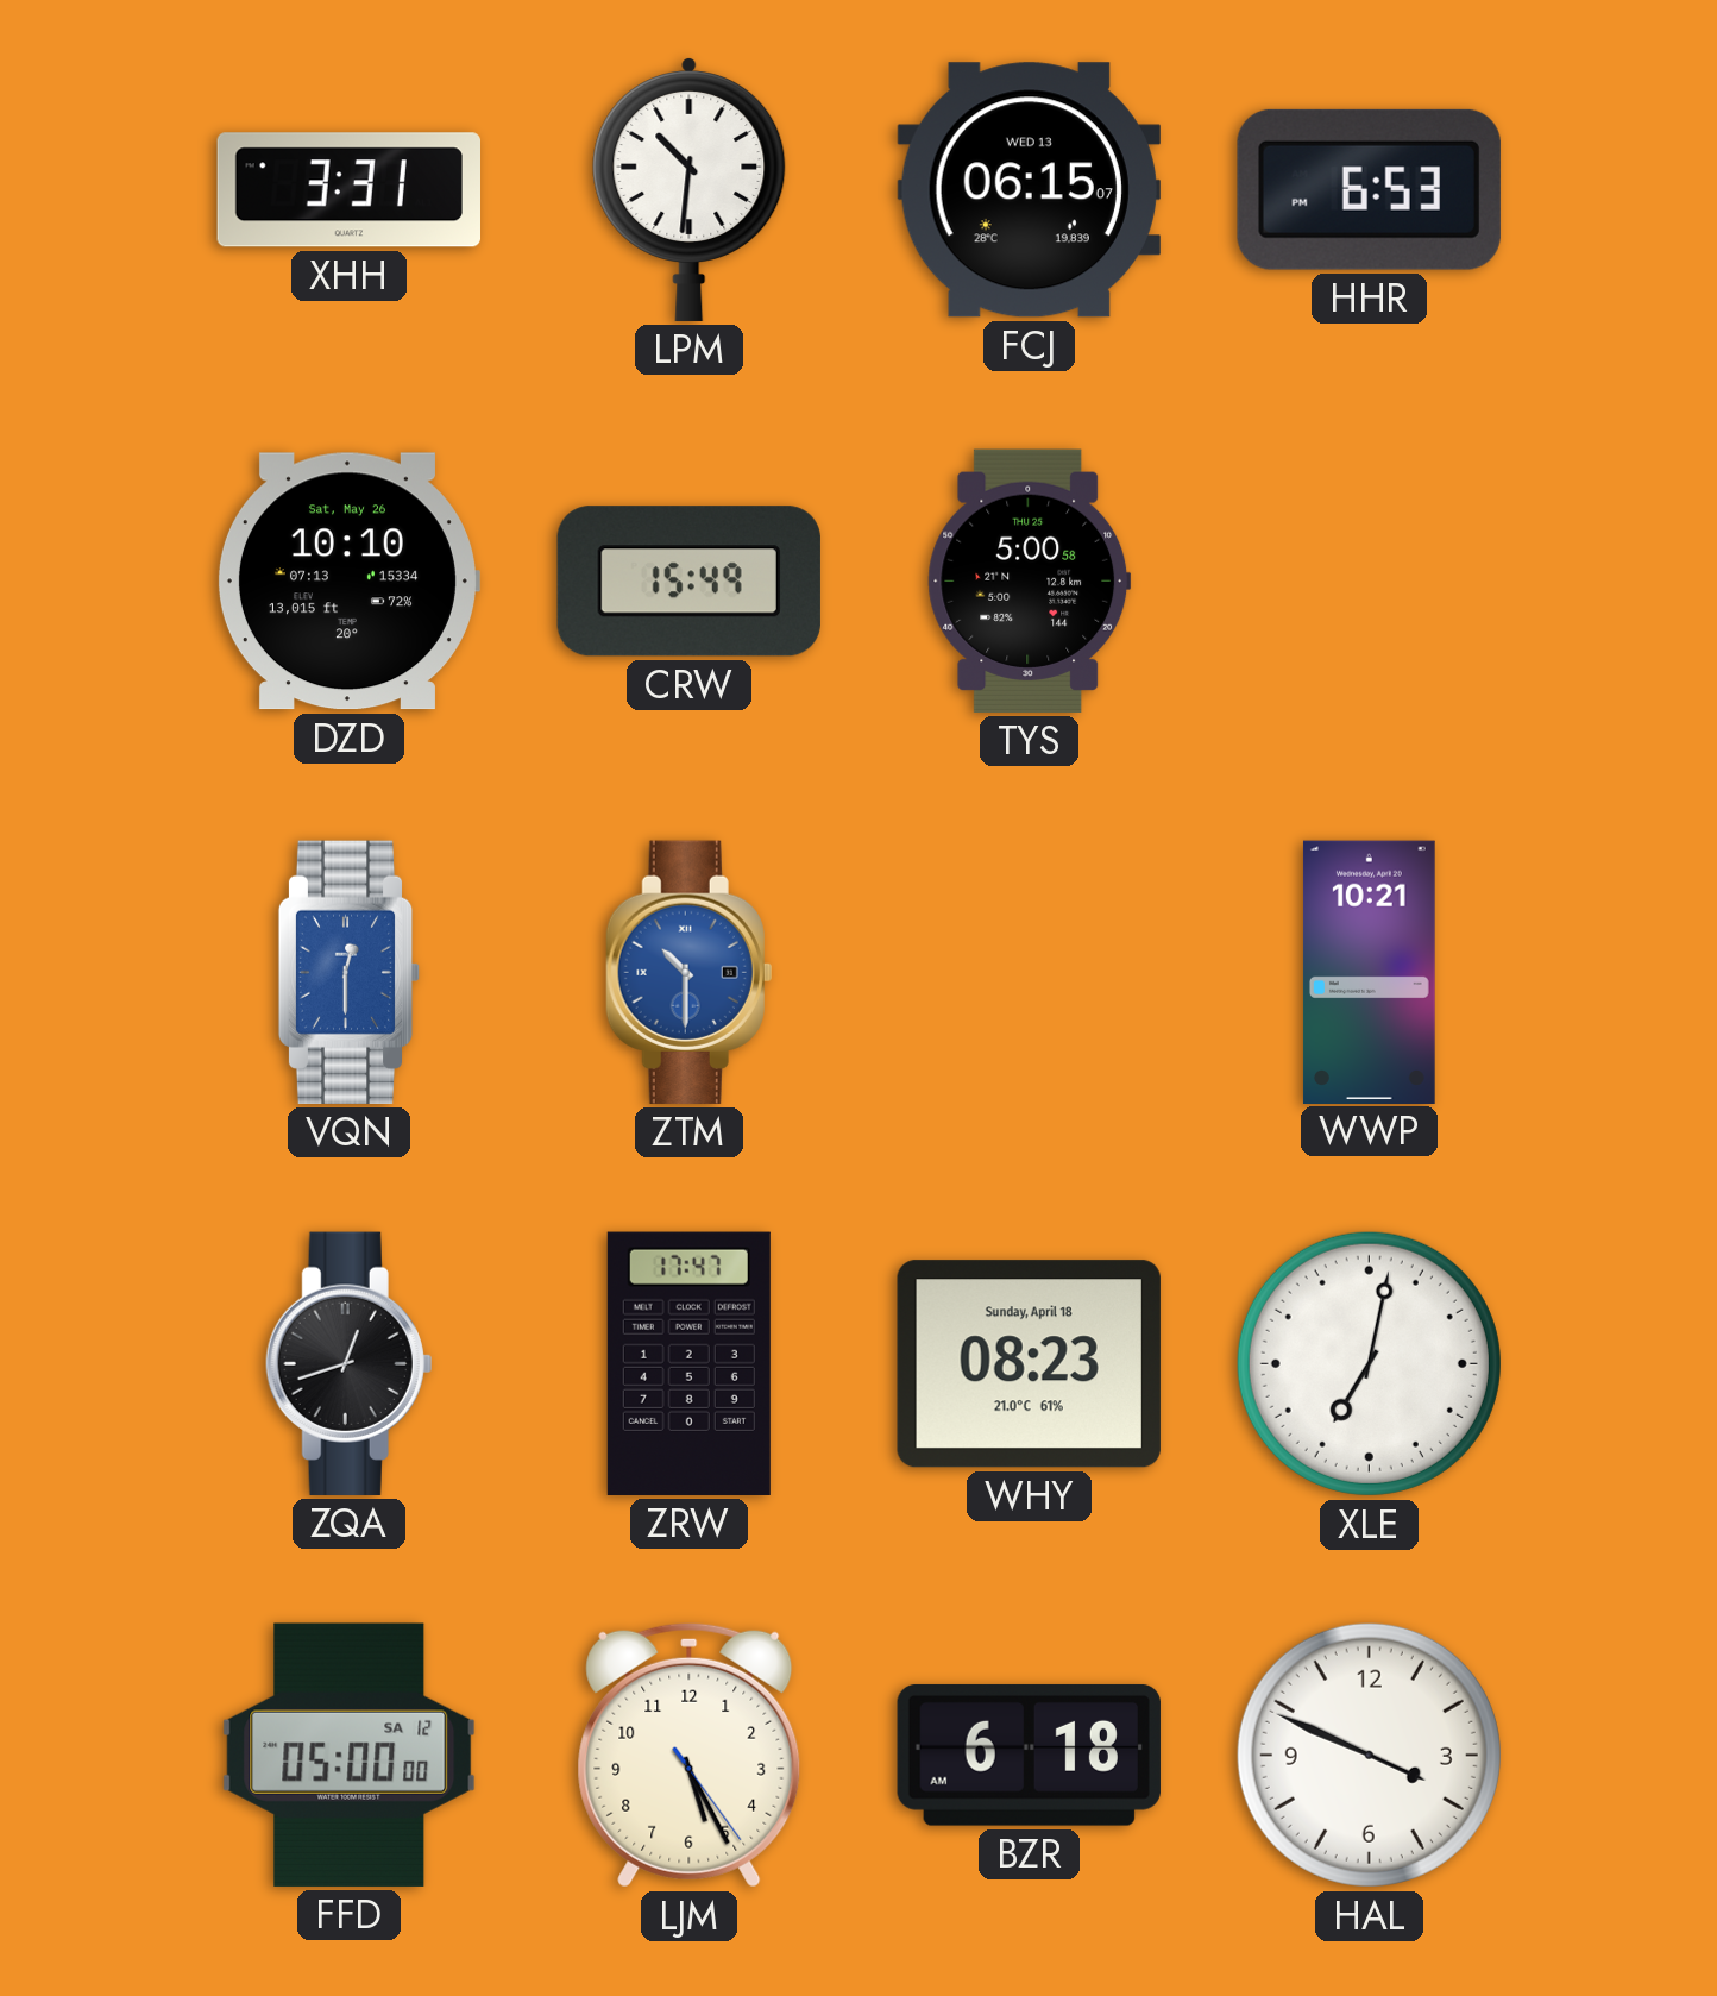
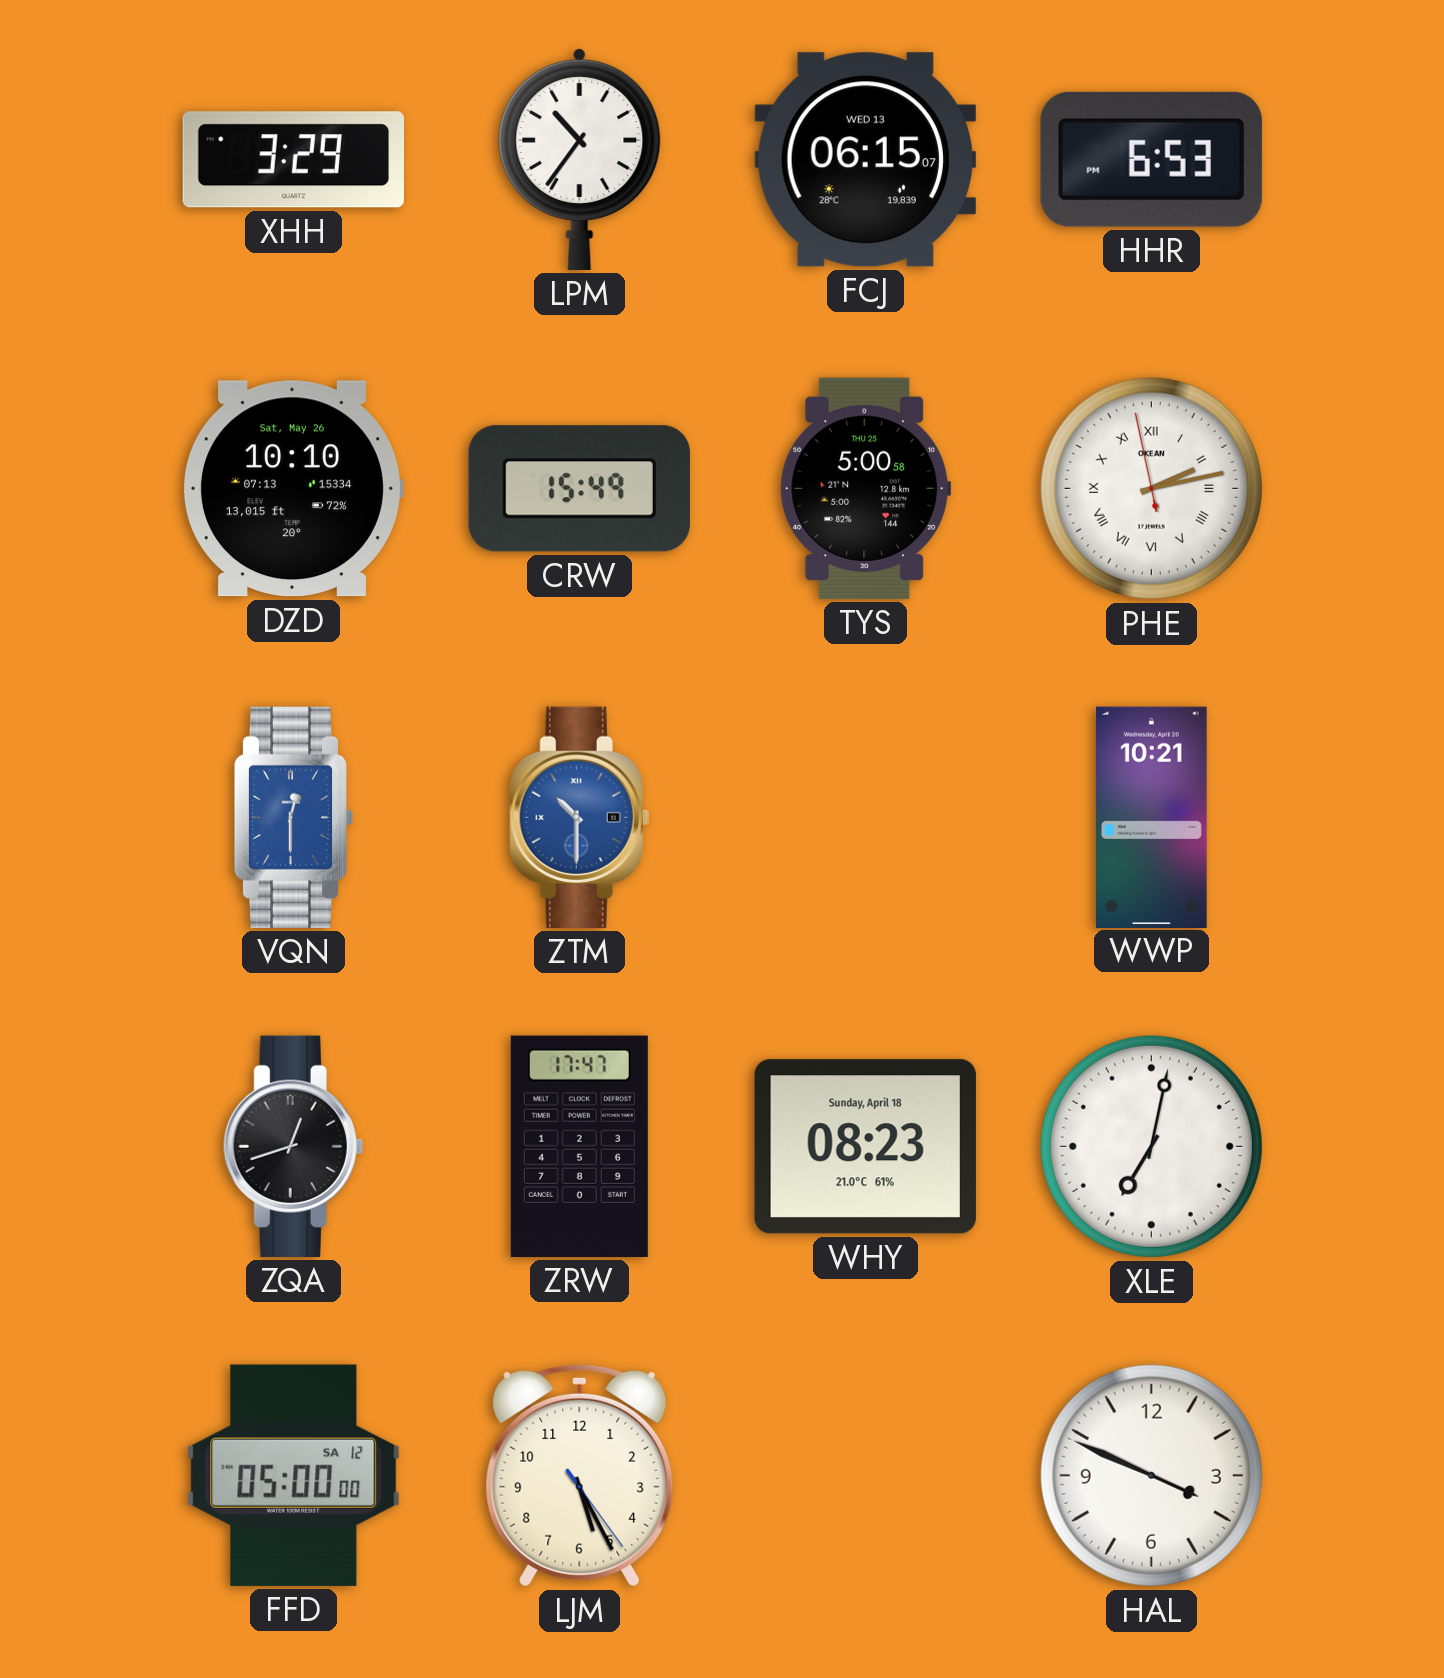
XHH: 3:31 -> 3:29
LPM: 10:31 -> 10:36
PHE: none -> 2:12
BZR: 6:18 -> none
